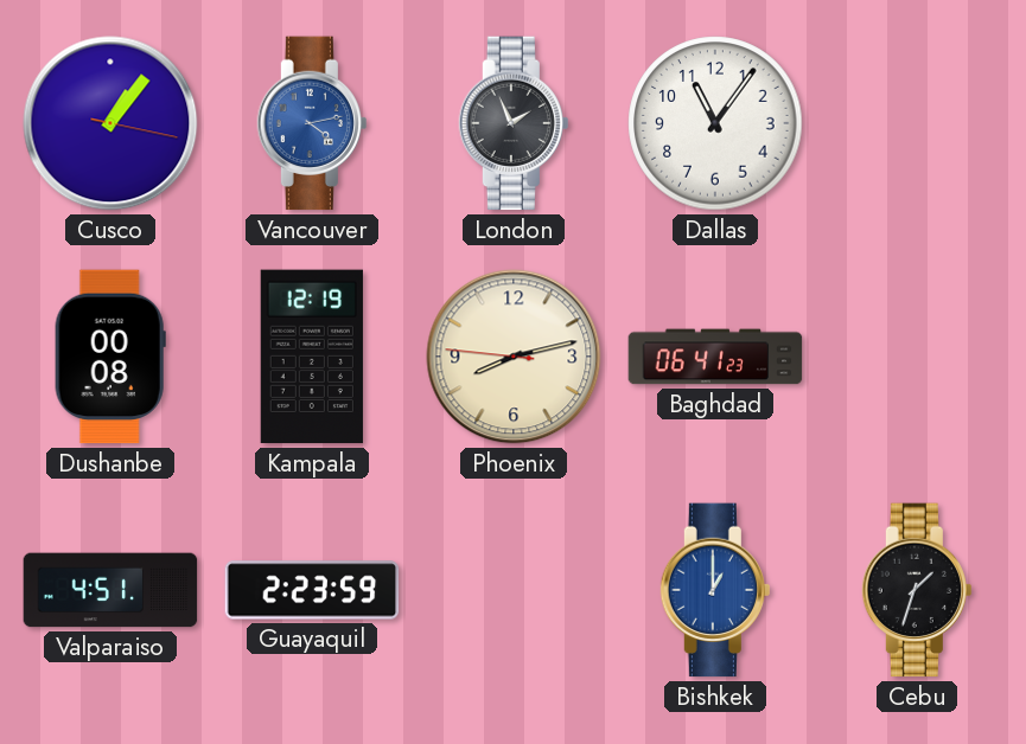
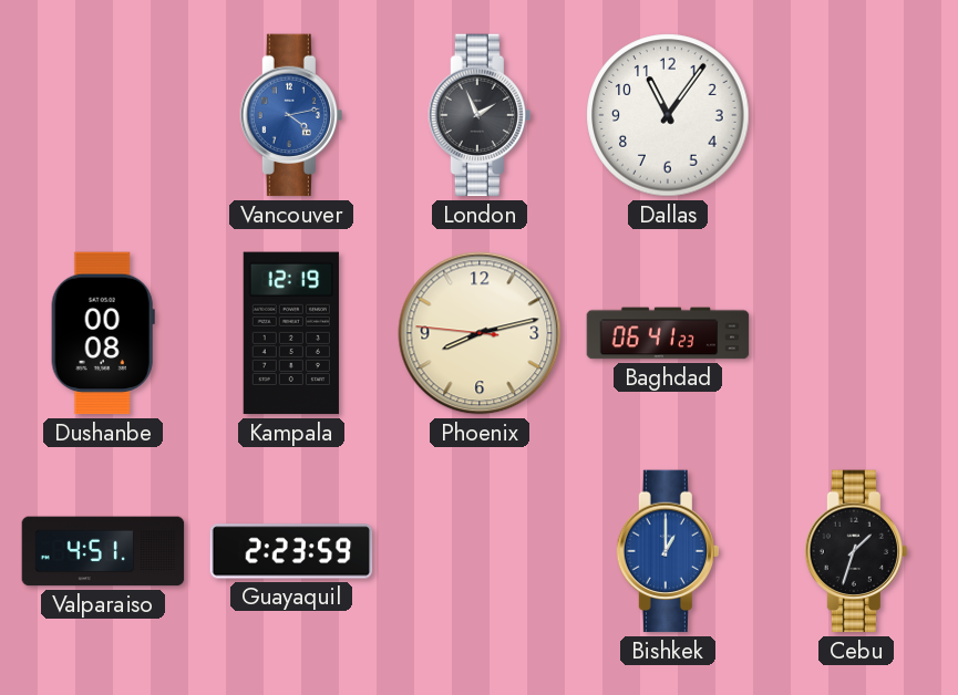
Cusco: 1:06 -> none
